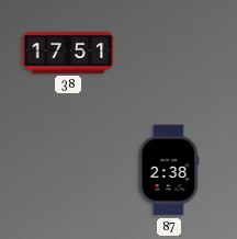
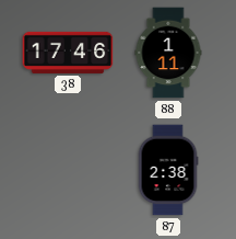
38: 17:51 -> 17:46
88: none -> 1:11
